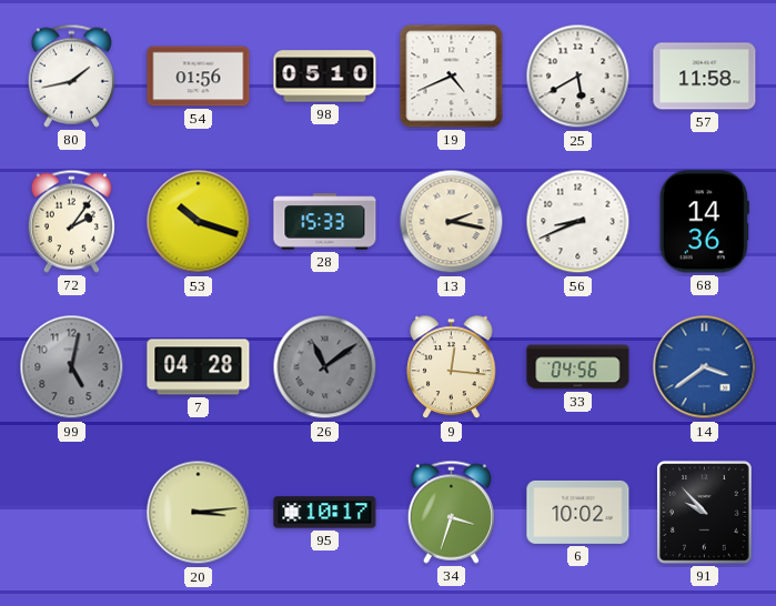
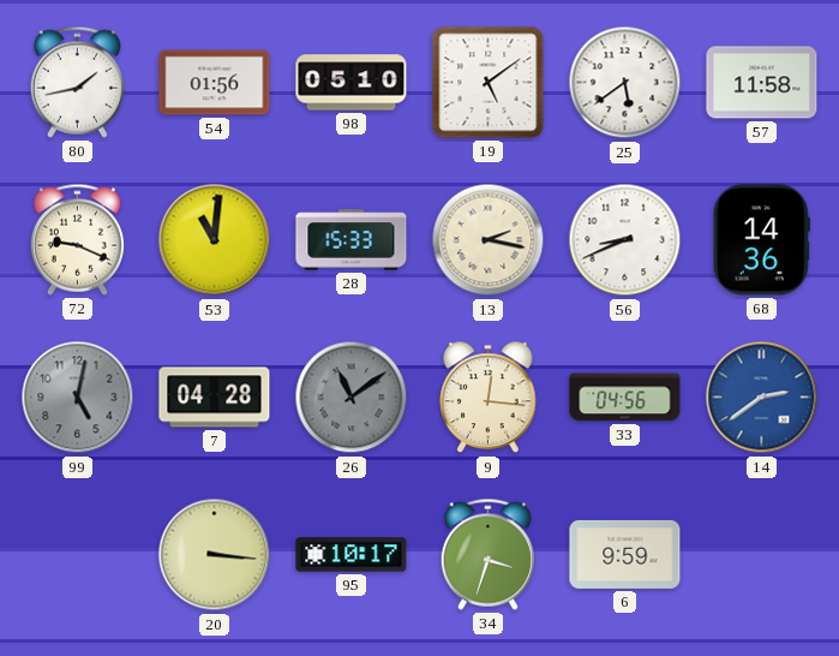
19: 4:41 -> 5:09
25: 5:40 -> 5:39
72: 2:06 -> 9:19
53: 10:18 -> 11:01
14: 3:39 -> 2:39
20: 3:14 -> 3:16
6: 10:02 -> 9:59
91: 9:53 -> none
